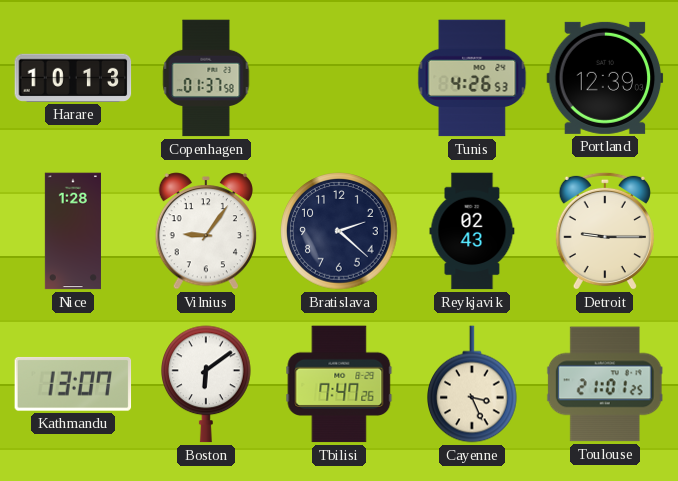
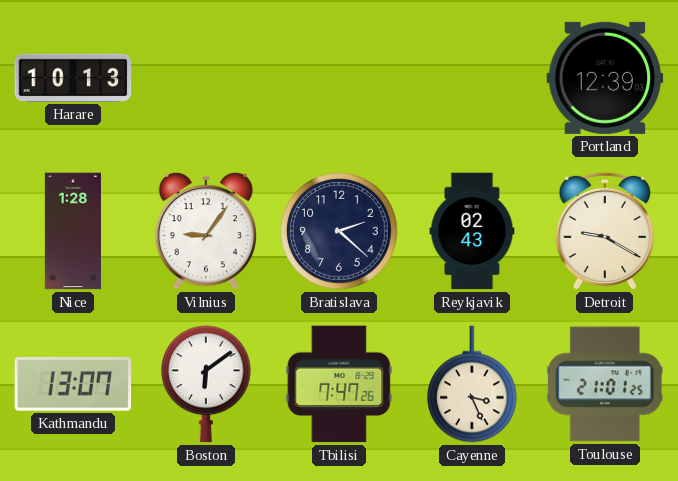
Copenhagen: 01:37 -> none
Tunis: 4:26 -> none
Detroit: 9:15 -> 9:20
